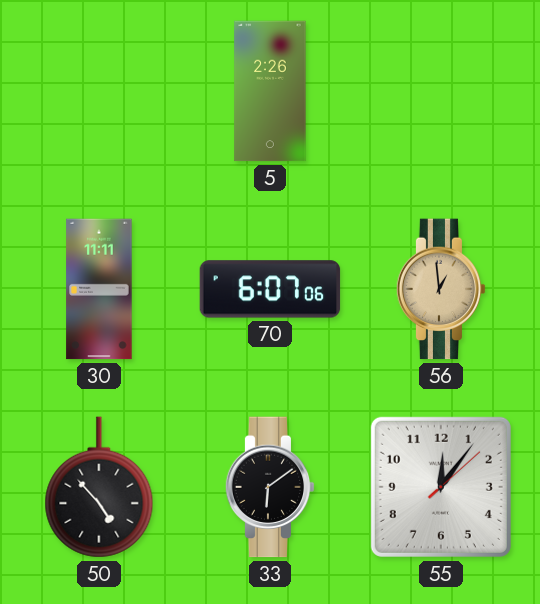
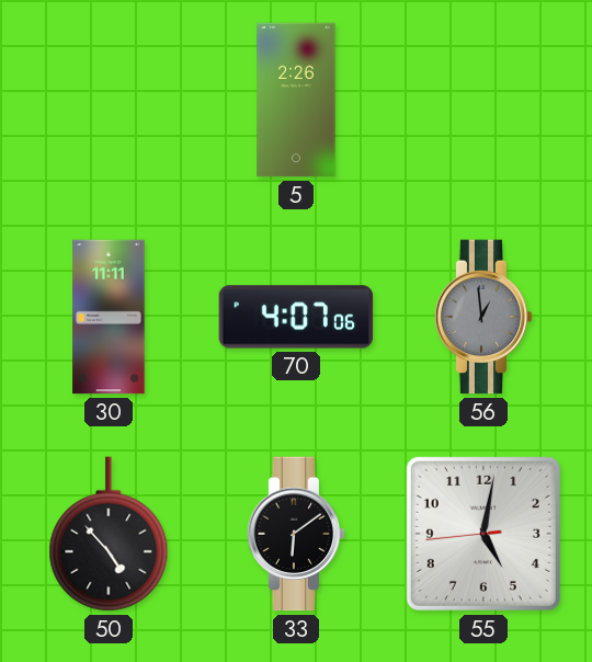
70: 6:07 -> 4:07
56 dial: champagne -> grey
55: 12:06 -> 5:01
